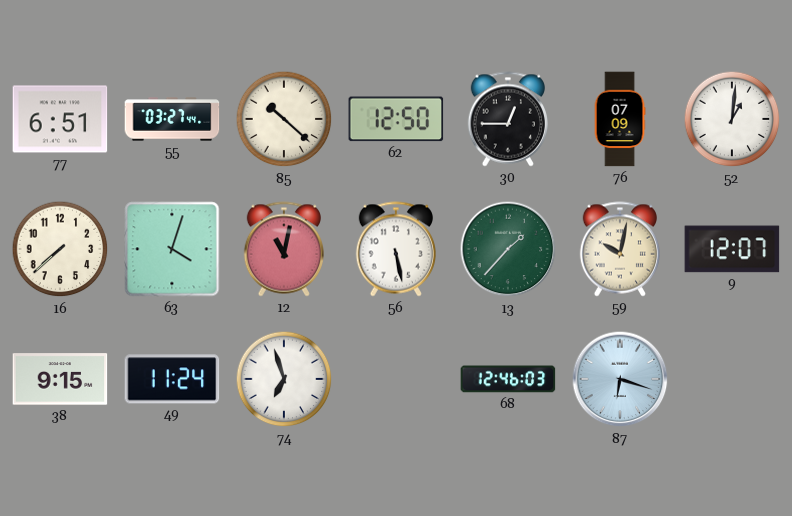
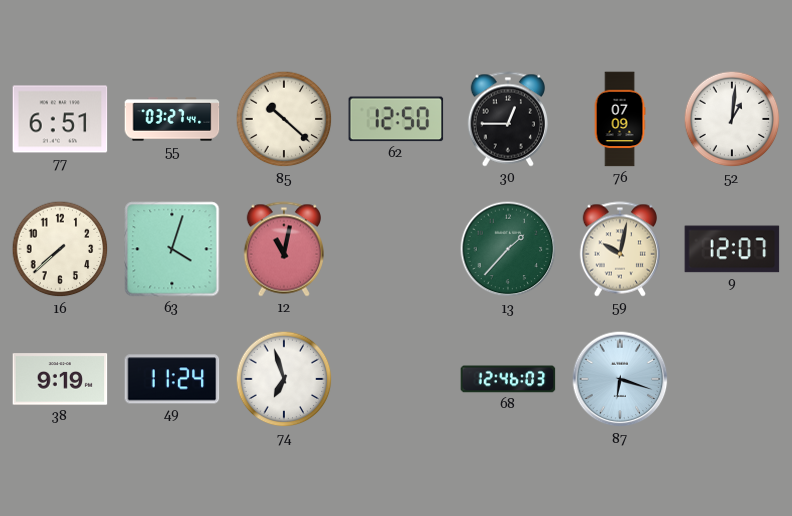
56: 5:28 -> none
38: 9:15 -> 9:19
